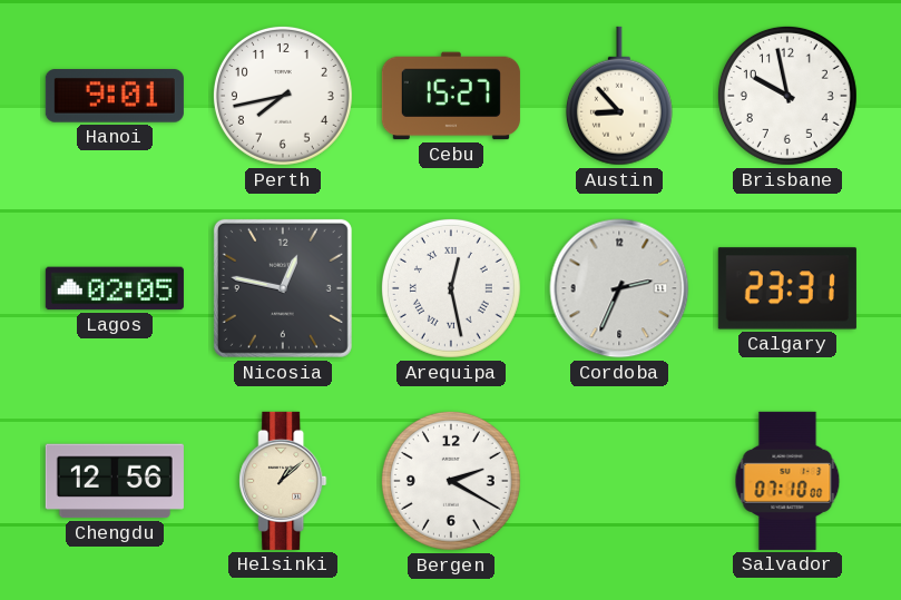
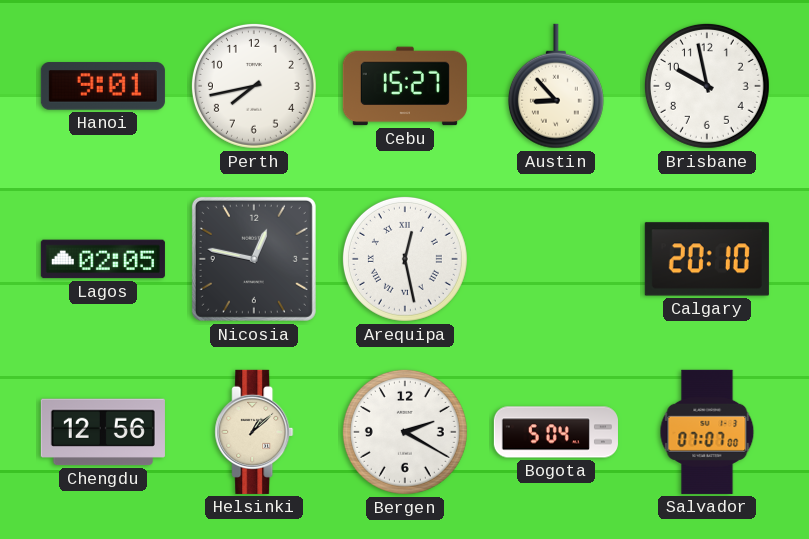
Cordoba: 2:34 -> none
Calgary: 23:31 -> 20:10
Bogota: none -> 5:04
Salvador: 07:10 -> 07:07
